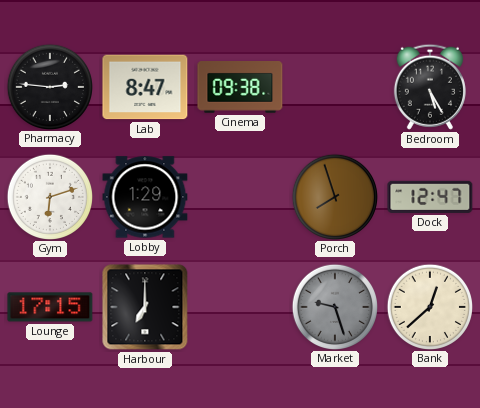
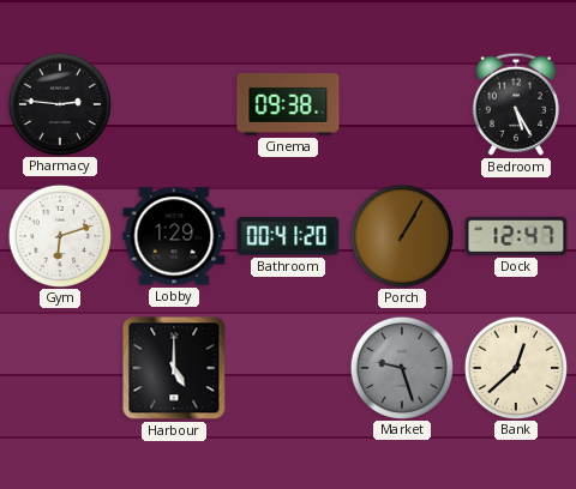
Lab: 8:47 -> none
Bathroom: none -> 00:41
Porch: 7:57 -> 1:05
Lounge: 17:15 -> none
Harbour: 7:00 -> 5:00
